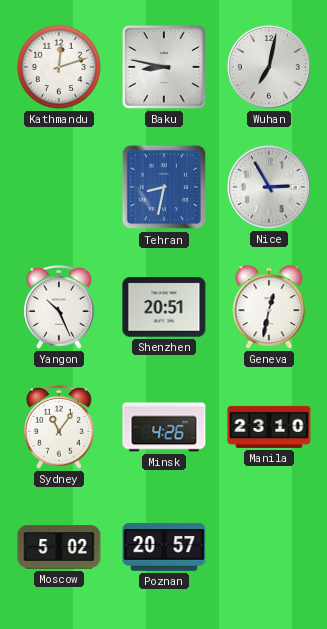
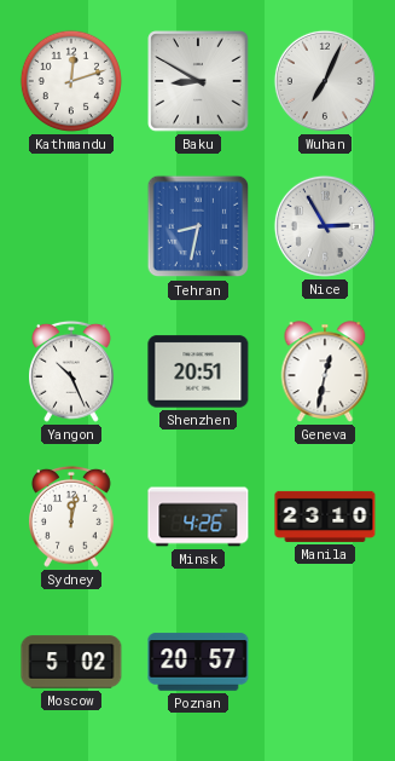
Baku: 8:47 -> 8:50
Wuhan: 7:02 -> 7:04
Sydney: 11:06 -> 12:02
